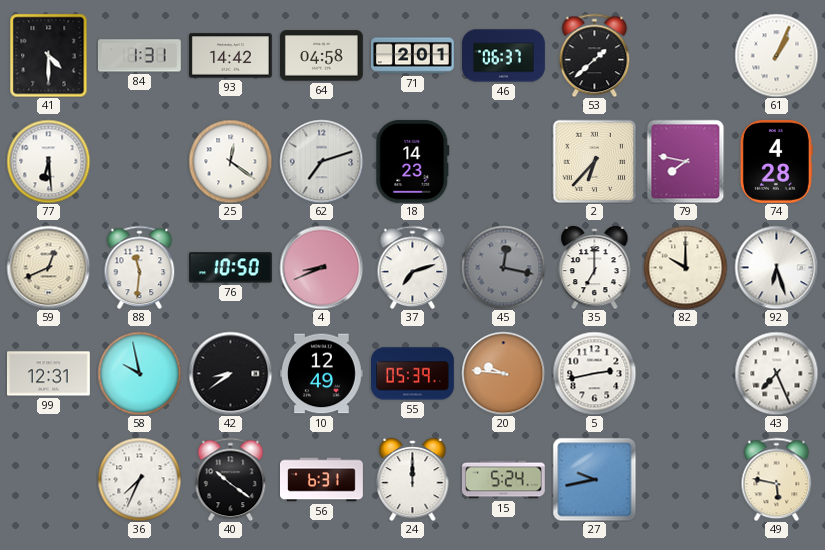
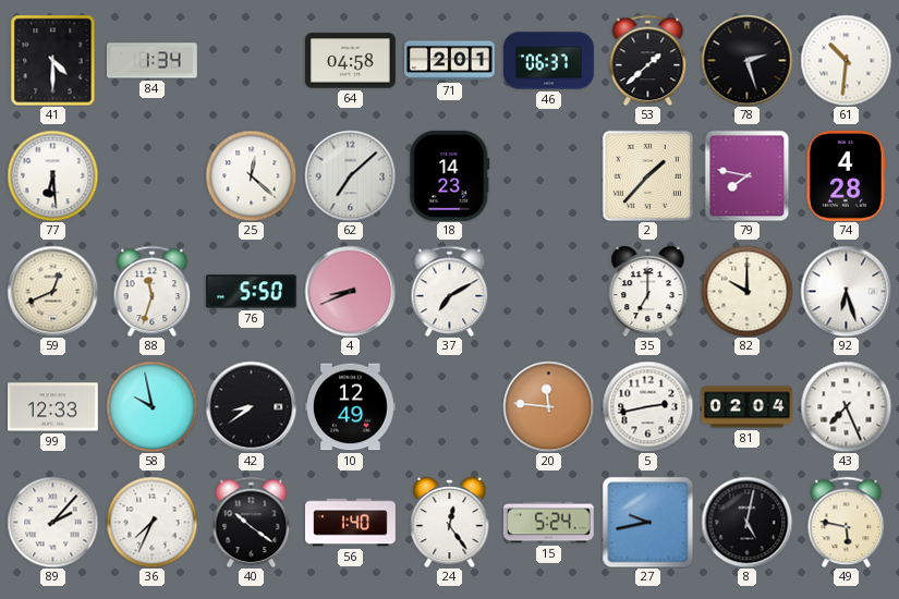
84: 1:31 -> 1:34
93: 14:42 -> none
78: none -> 2:27
61: 1:04 -> 10:31
25: 12:21 -> 12:22
62: 7:12 -> 7:08
2: 6:37 -> 1:37
88: 11:31 -> 11:33
76: 10:50 -> 5:50
37: 7:12 -> 7:10
45: 12:17 -> none
99: 12:31 -> 12:33
55: 05:39 -> none
20: 9:46 -> 11:46
81: none -> 02:04
89: none -> 2:07
56: 6:31 -> 1:40
24: 12:00 -> 12:24
8: none -> 5:02
